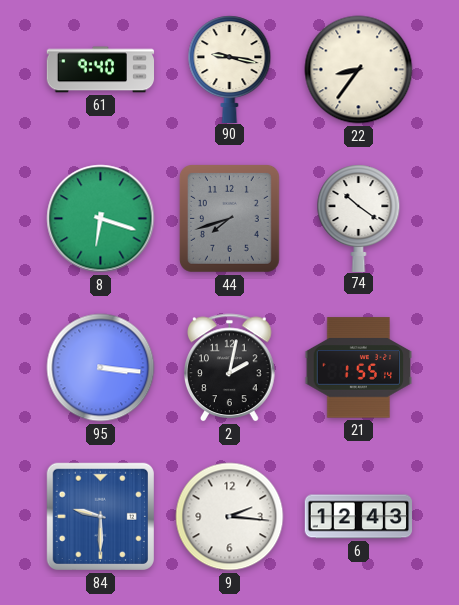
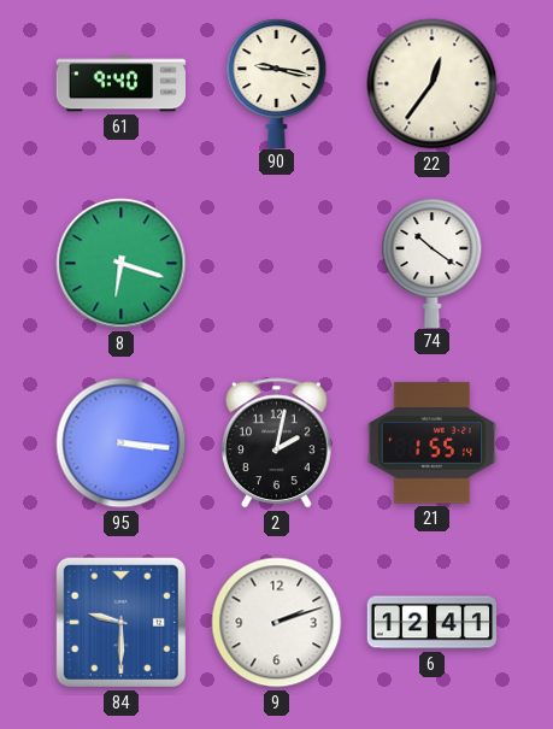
22: 8:36 -> 12:36
44: 7:42 -> none
9: 2:16 -> 2:12
6: 12:43 -> 12:41
